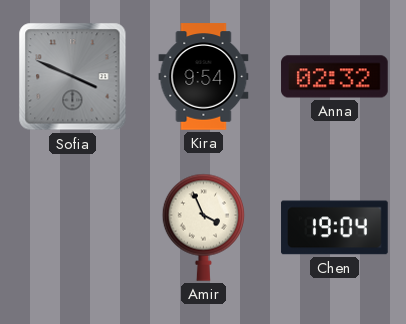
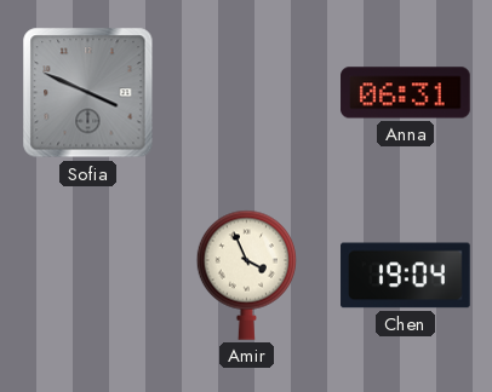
Kira: 9:54 -> none
Anna: 02:32 -> 06:31
